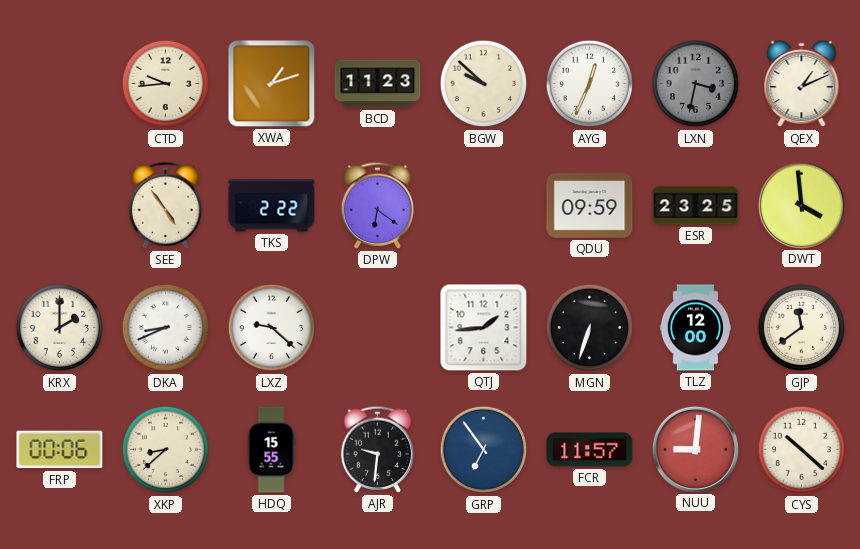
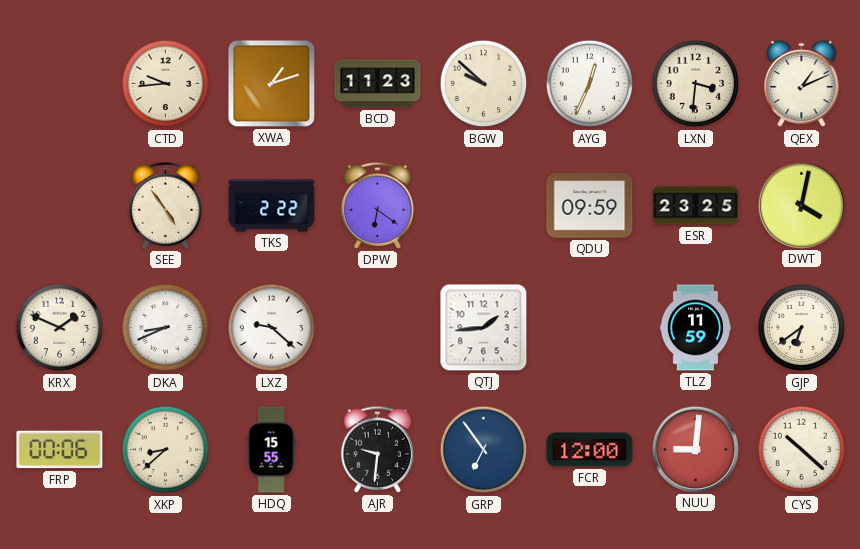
LXN: 3:32 -> 3:31
LXN dial: grey -> cream
DWT: 3:59 -> 4:02
KRX: 2:00 -> 1:49
MGN: 6:33 -> none
TLZ: 12:00 -> 11:59
GJP: 11:39 -> 6:39
FCR: 11:57 -> 12:00
